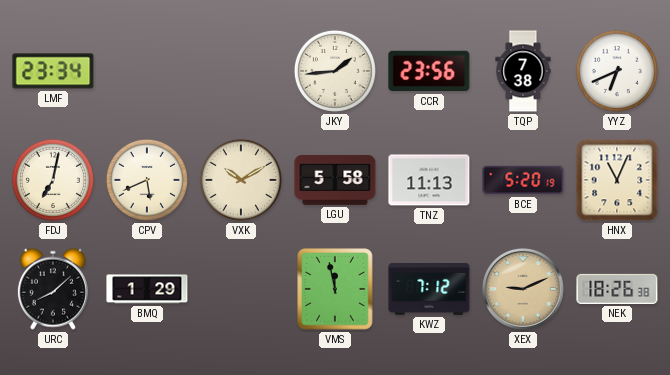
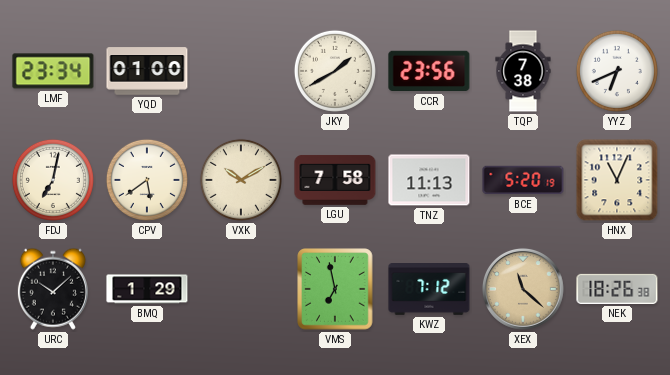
YQD: none -> 01:00
JKY: 1:44 -> 1:40
CPV: 5:41 -> 5:39
LGU: 5:58 -> 7:58
URC: 8:08 -> 10:08
VMS: 11:58 -> 6:58
XEX: 9:11 -> 11:22
